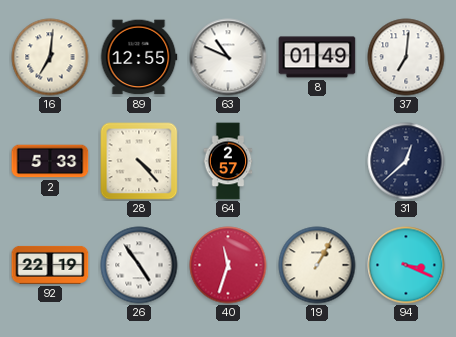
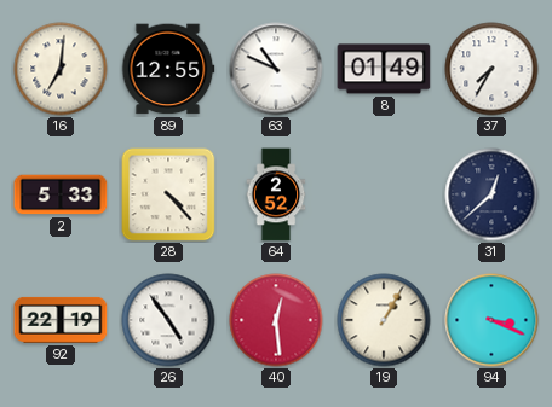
37: 7:01 -> 7:35
64: 2:57 -> 2:52
40: 11:33 -> 12:29
